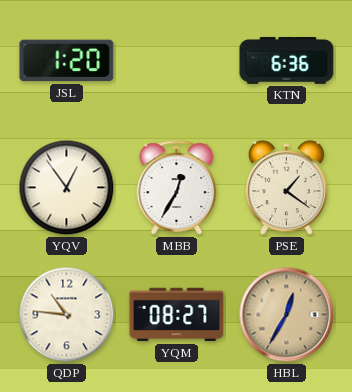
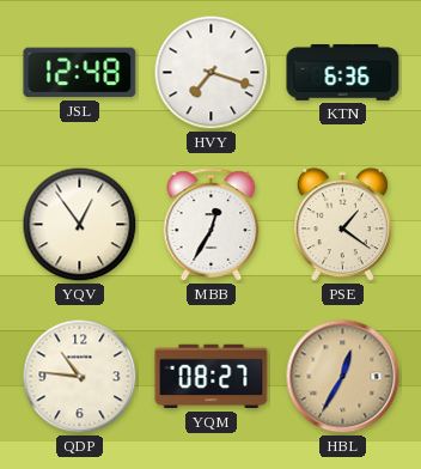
JSL: 1:20 -> 12:48
HVY: none -> 7:18
